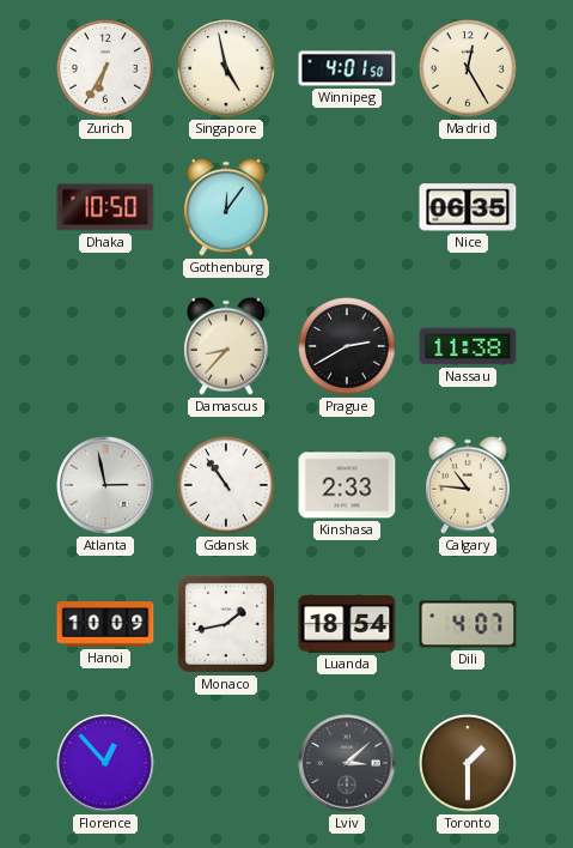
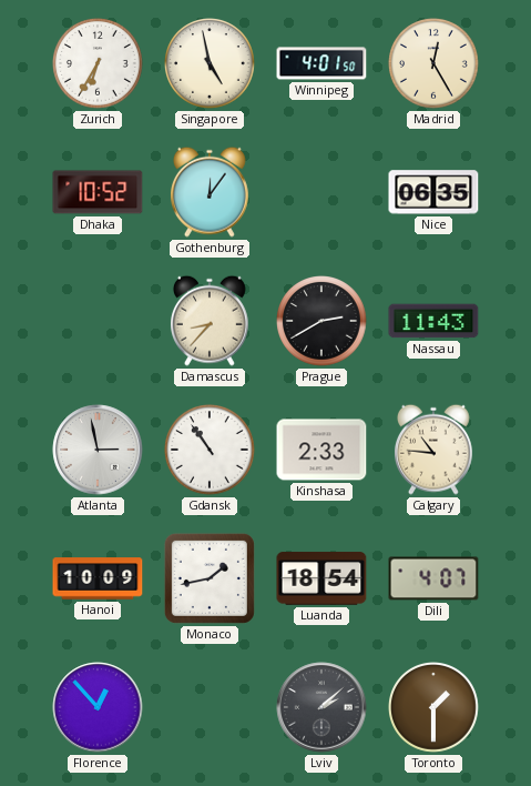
Dhaka: 10:50 -> 10:52
Nassau: 11:38 -> 11:43
Lviv: 3:08 -> 2:08
